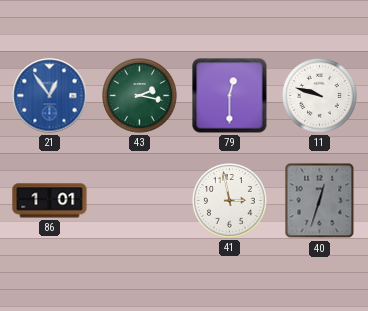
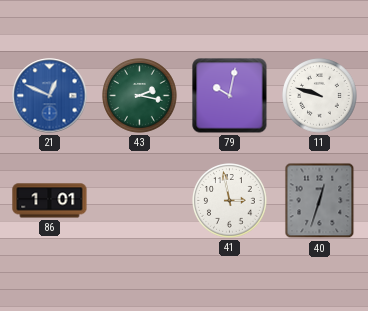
21: 12:54 -> 12:49
79: 12:30 -> 10:02
